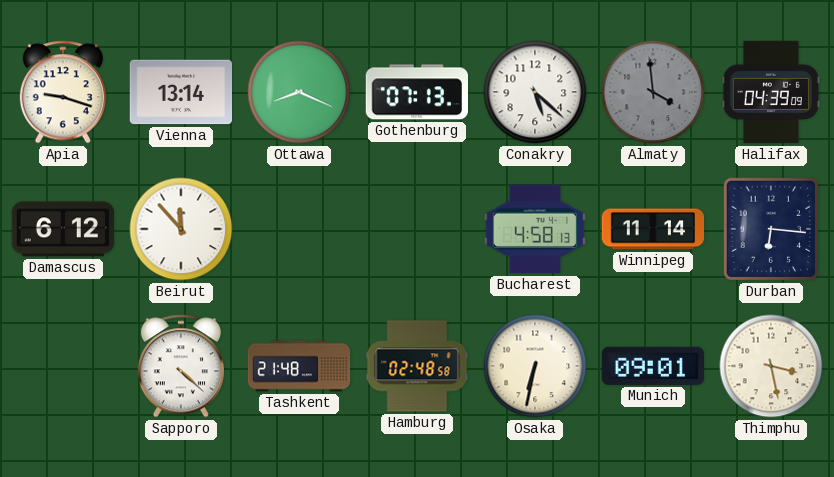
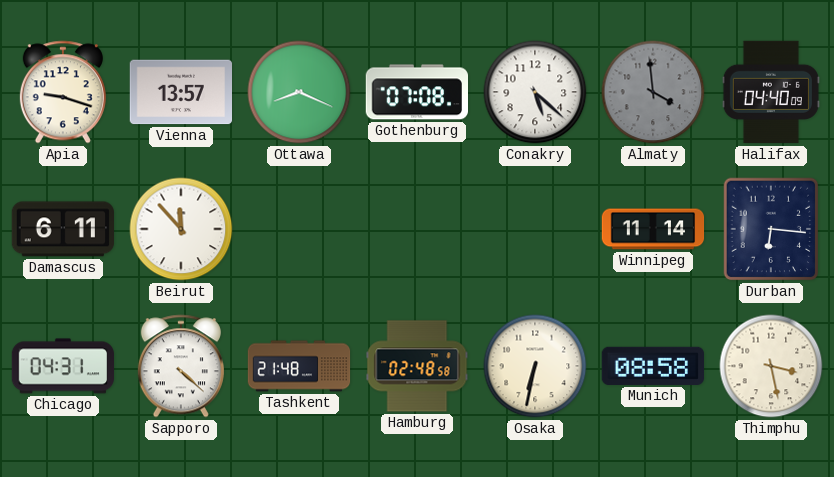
Vienna: 13:14 -> 13:57
Gothenburg: 07:13 -> 07:08
Halifax: 04:39 -> 04:40
Damascus: 6:12 -> 6:11
Bucharest: 4:58 -> none
Chicago: none -> 04:31
Munich: 09:01 -> 08:58
